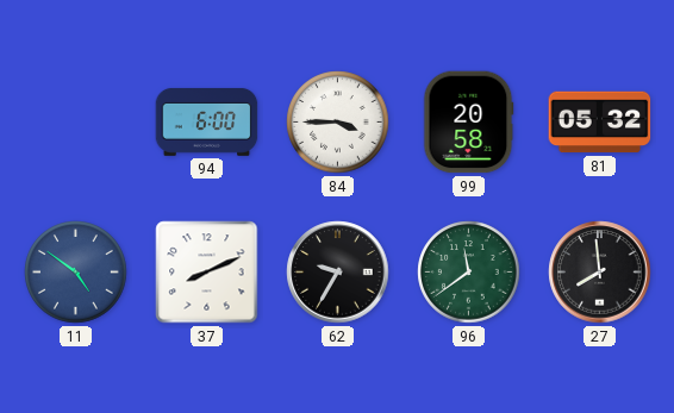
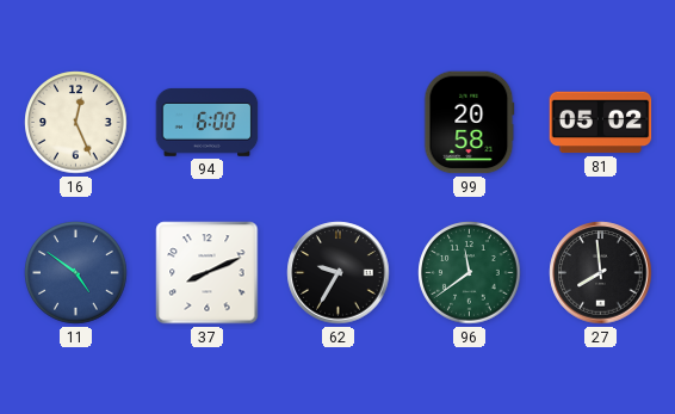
16: none -> 12:26
84: 3:45 -> none
81: 05:32 -> 05:02
